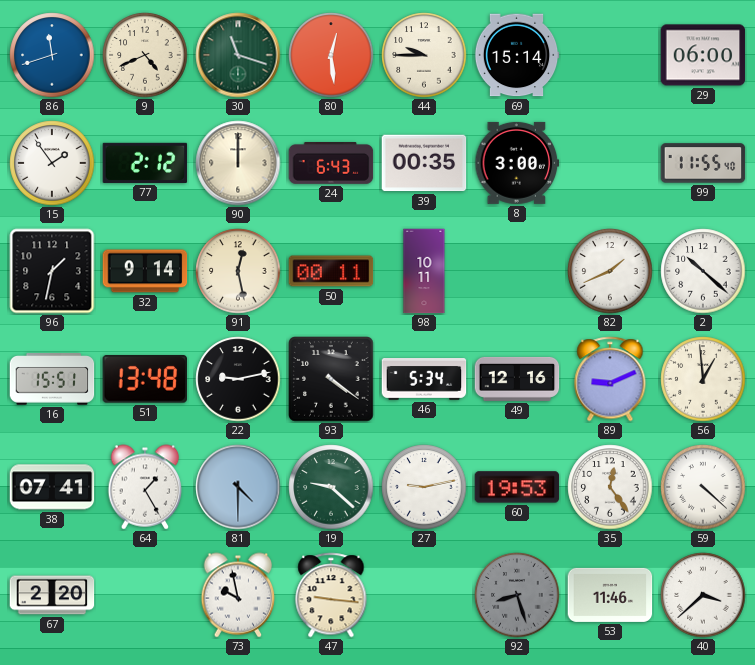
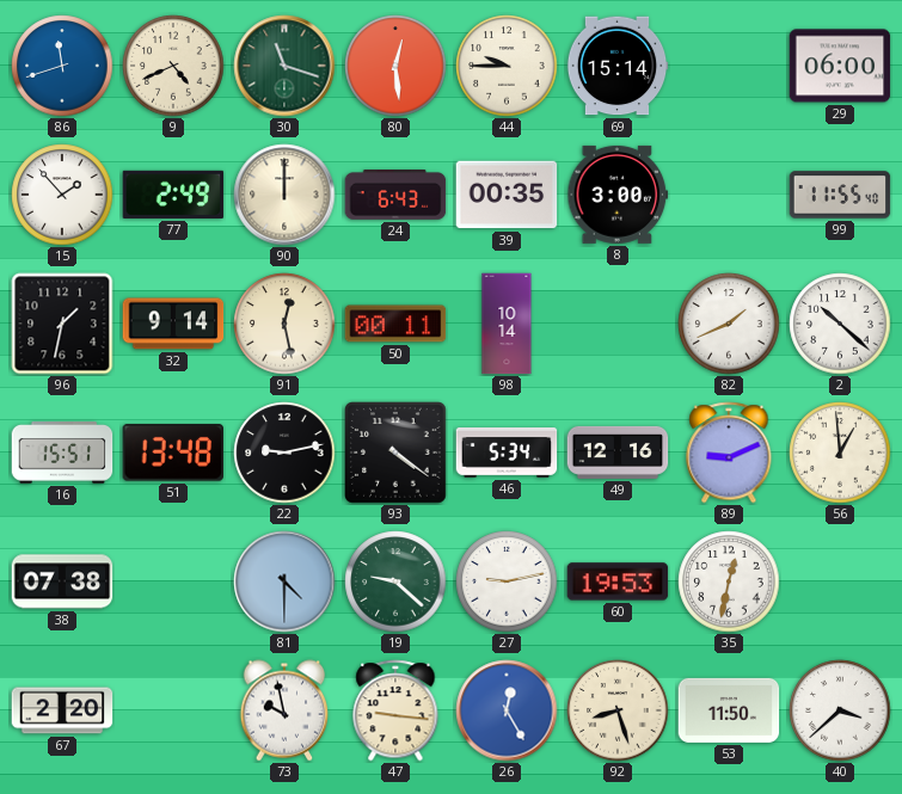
15: 1:54 -> 1:53
77: 2:12 -> 2:49
98: 10:11 -> 10:14
38: 07:41 -> 07:38
64: 1:25 -> none
35: 12:24 -> 12:32
59: 4:22 -> none
26: none -> 12:25
92 dial: grey -> cream
53: 11:46 -> 11:50
